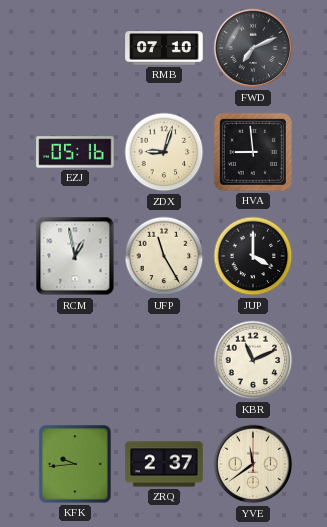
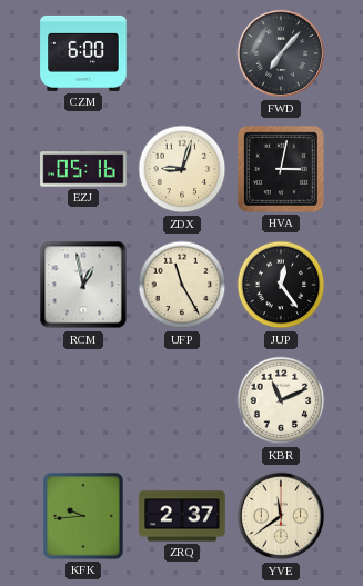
CZM: none -> 6:00
RMB: 07:10 -> none
FWD: 7:11 -> 7:07
HVA: 8:59 -> 3:02
JUP: 4:00 -> 12:24
